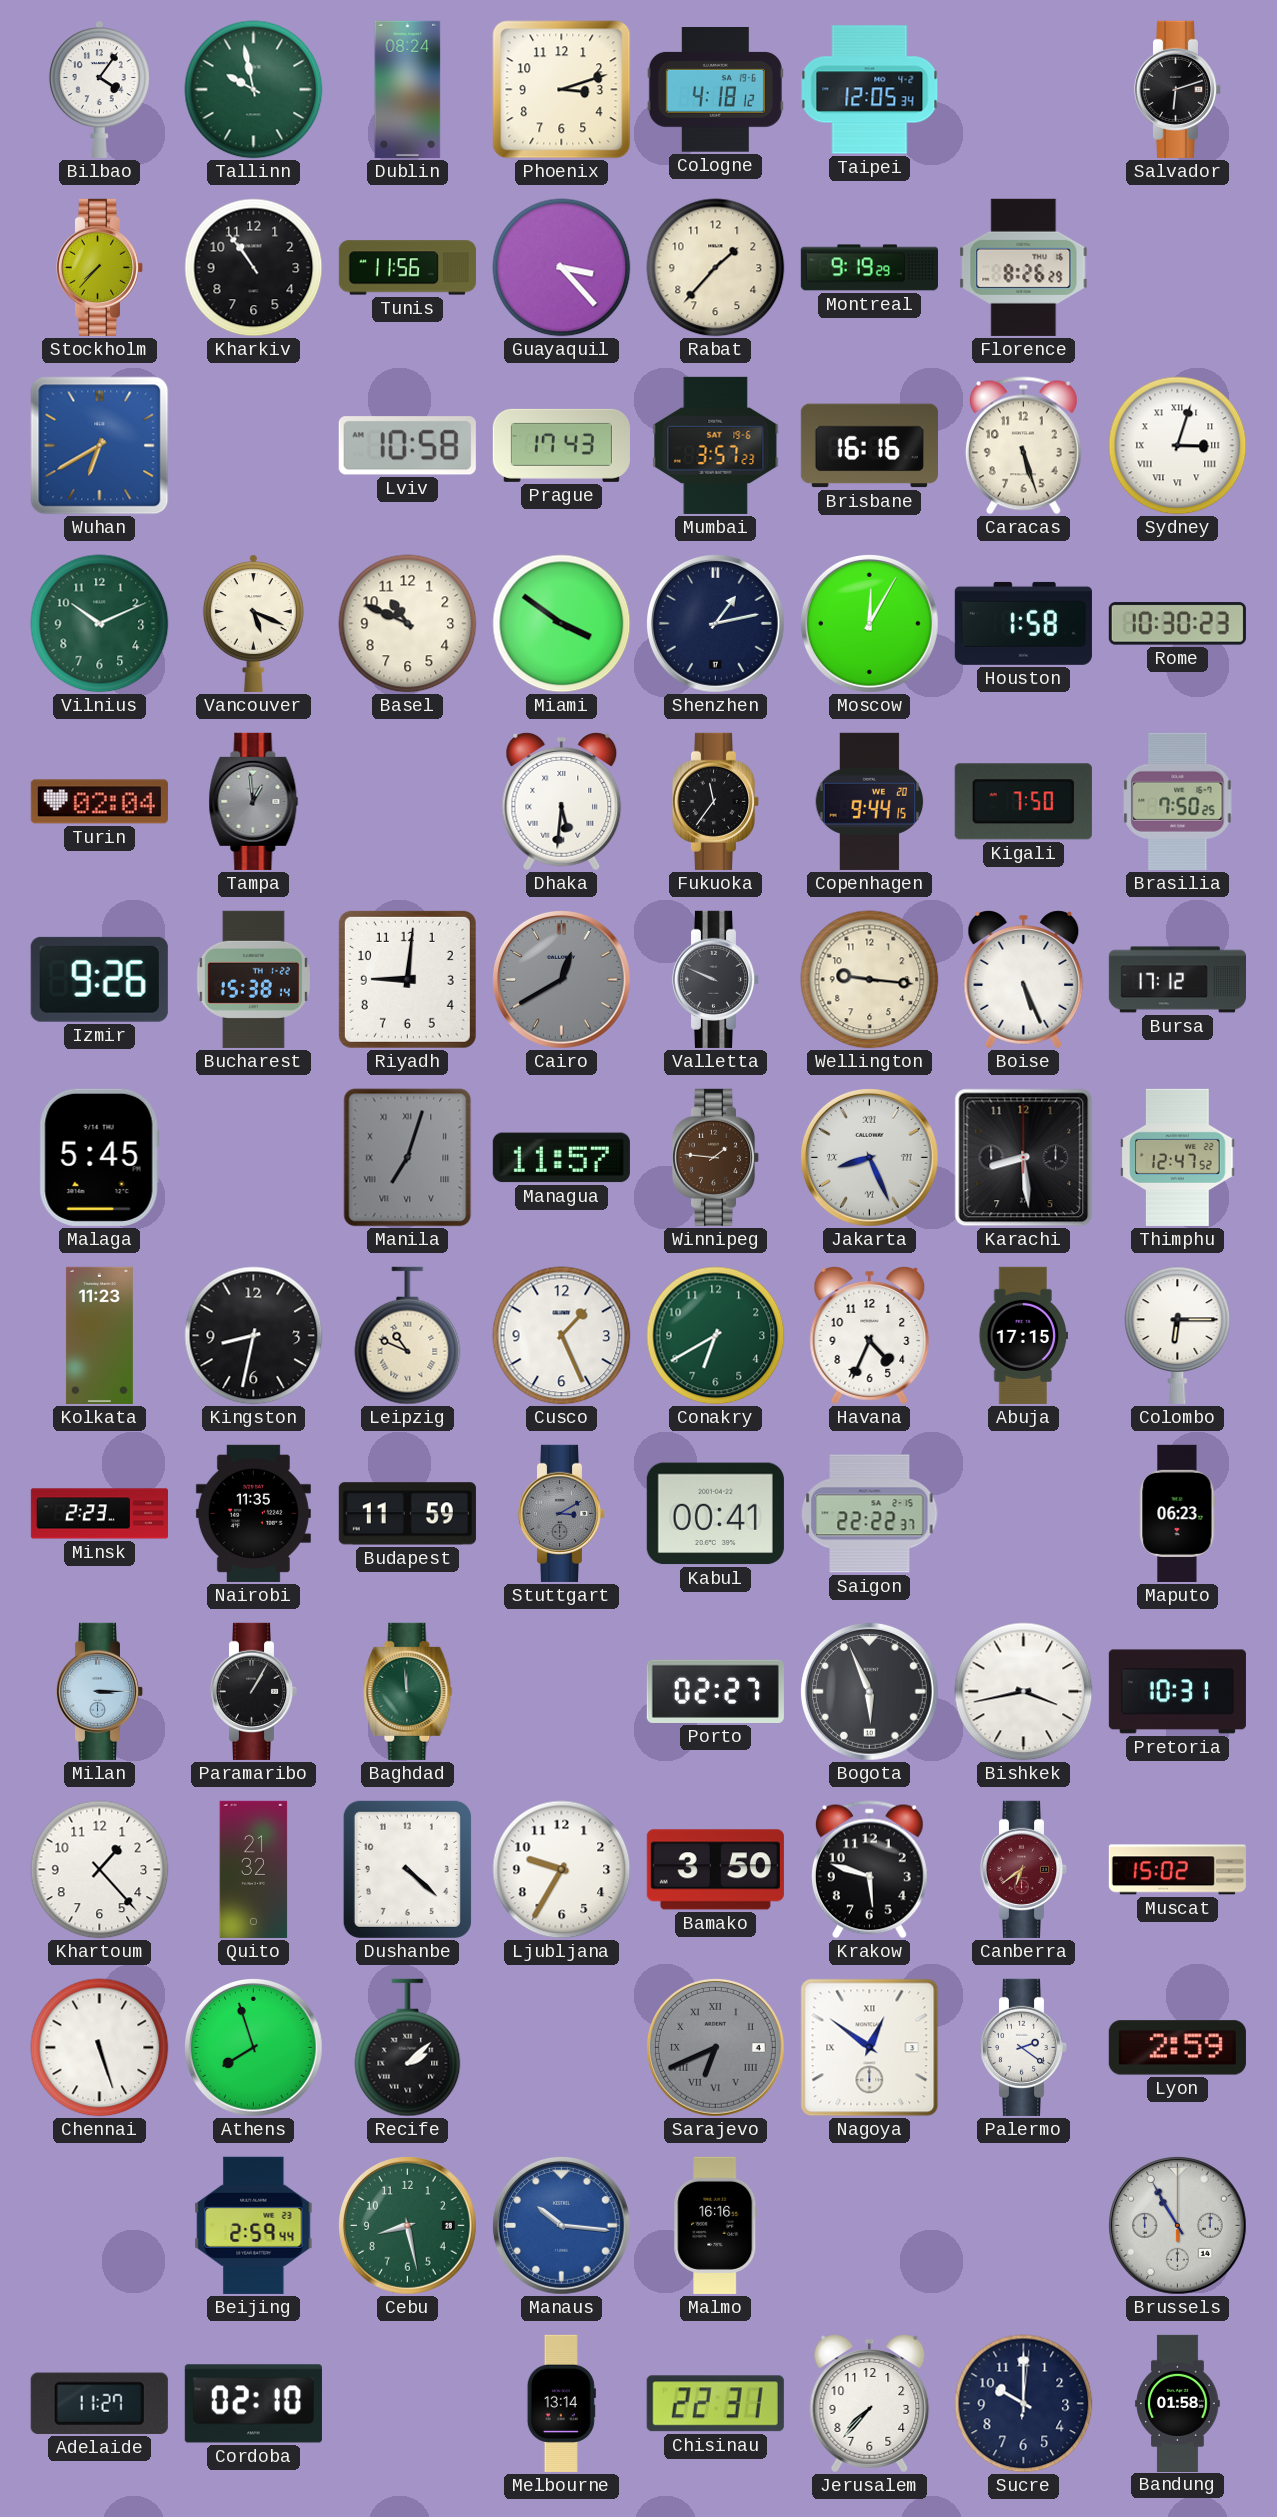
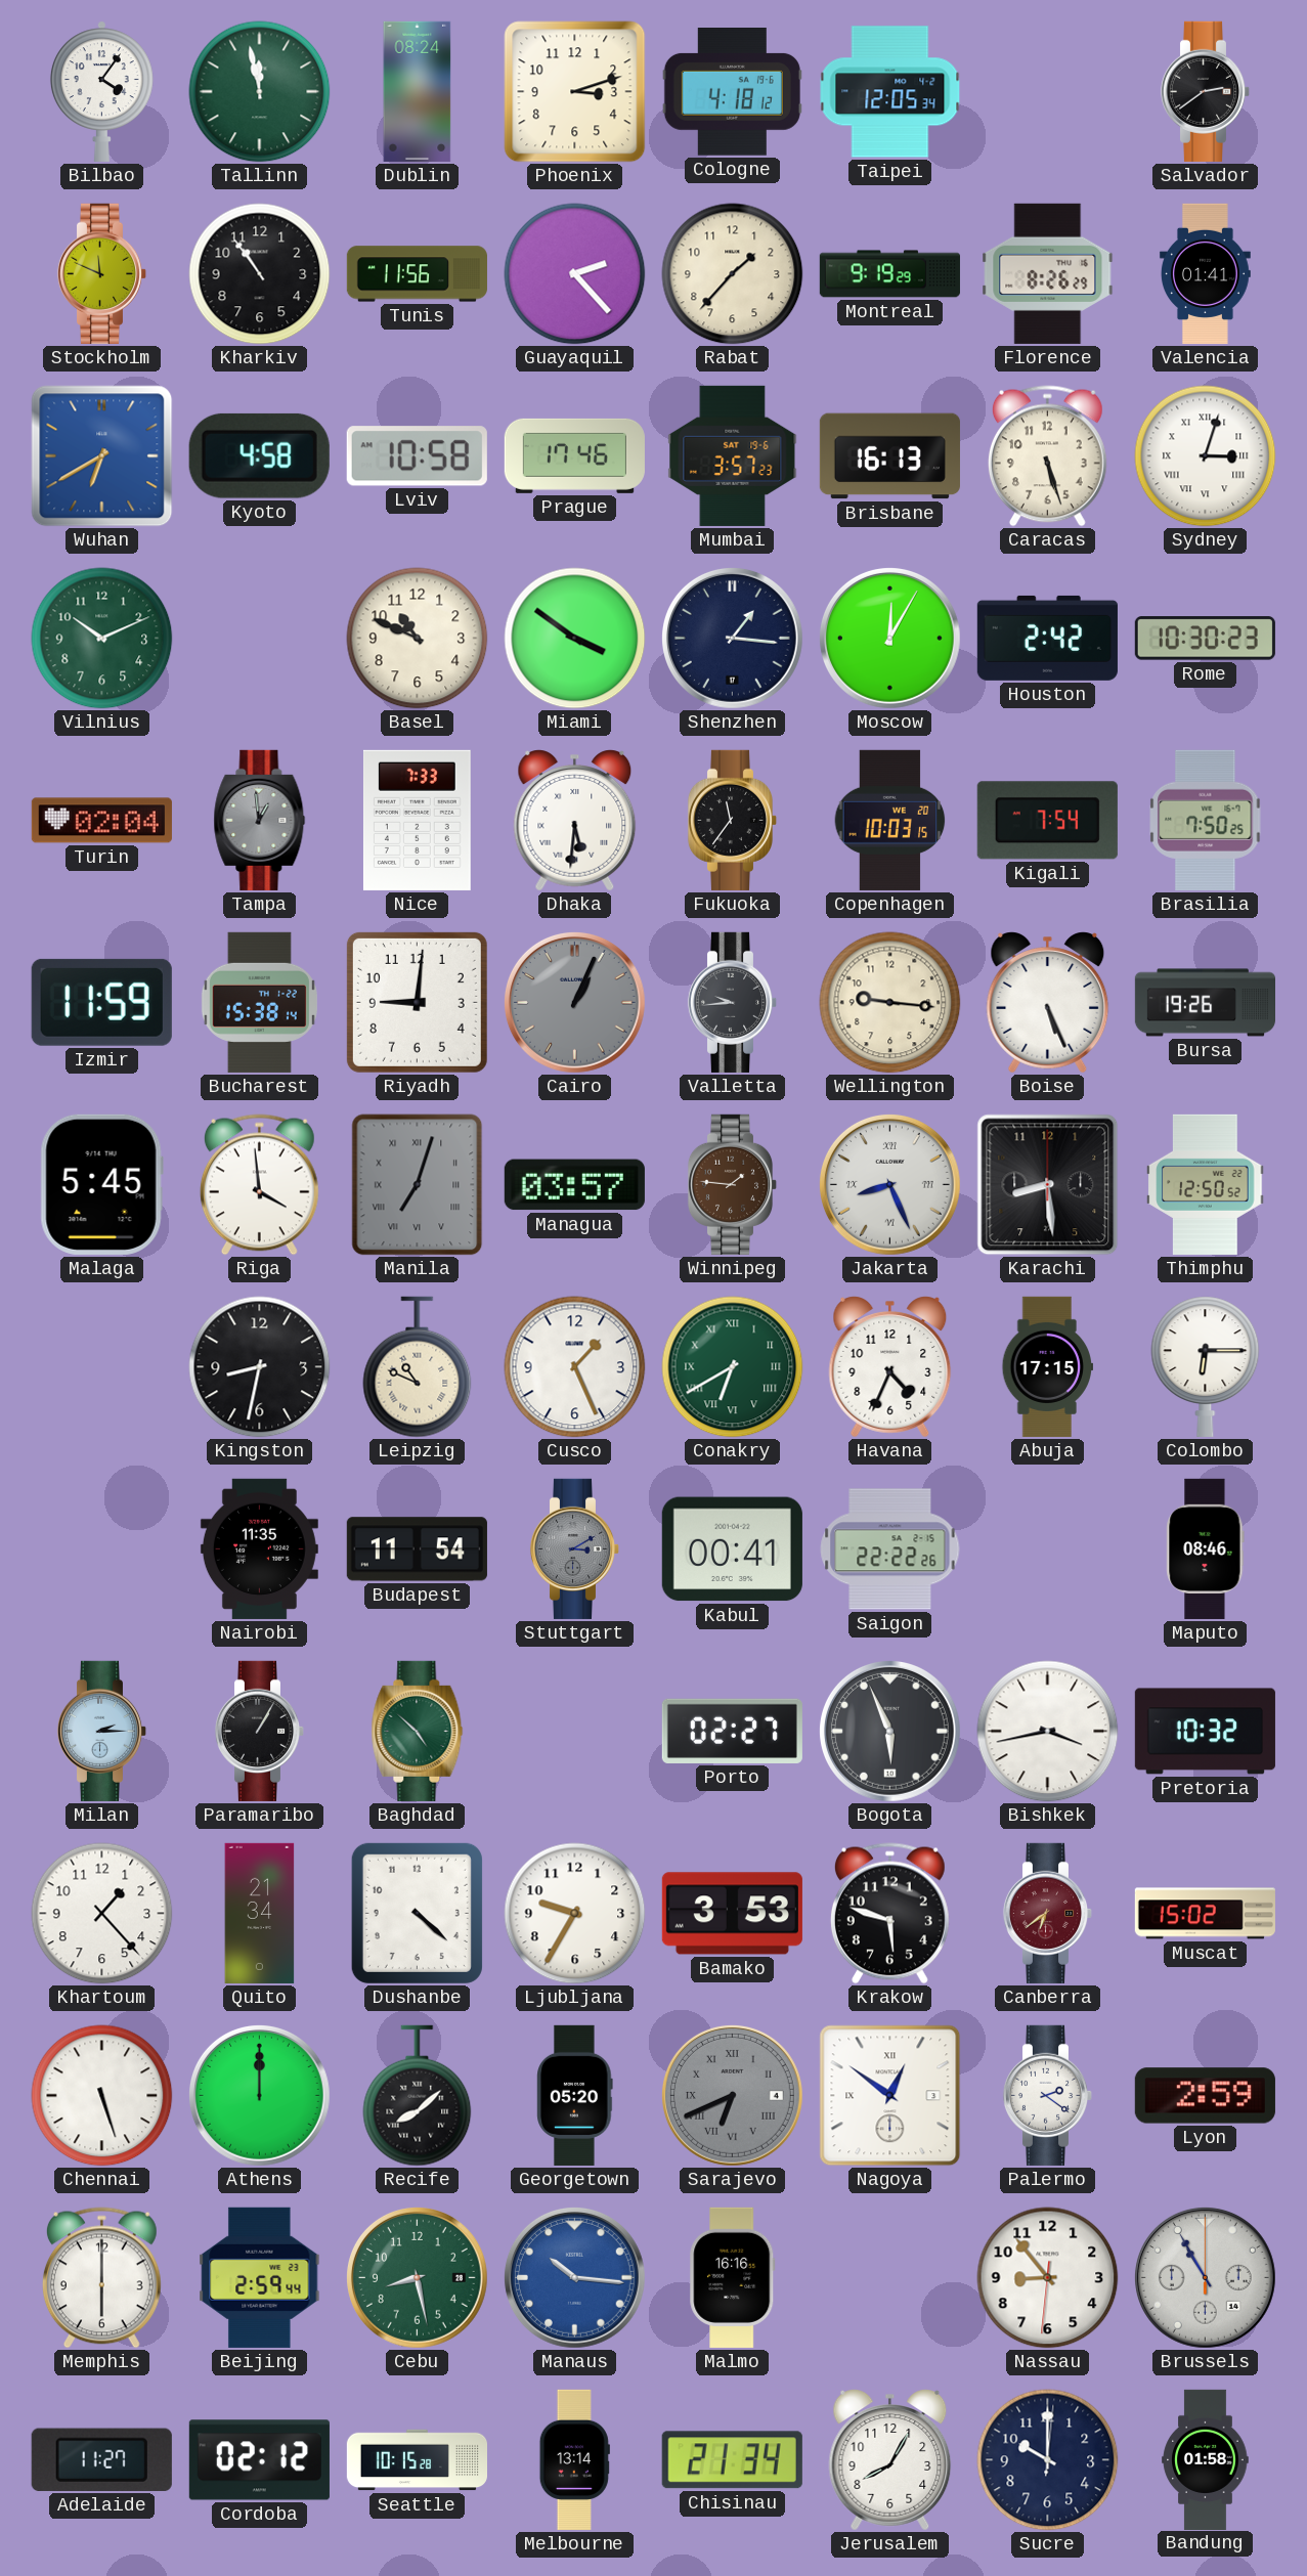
Tallinn: 9:58 -> 11:58
Salvador: 6:12 -> 2:39
Stockholm: 7:37 -> 11:49
Guayaquil: 3:23 -> 2:23
Valencia: none -> 01:41
Kyoto: none -> 4:58
Prague: 17:43 -> 17:46
Brisbane: 16:16 -> 16:13
Vancouver: 5:19 -> none
Shenzhen: 1:13 -> 1:16
Houston: 1:58 -> 2:42
Nice: none -> 7:33
Copenhagen: 9:44 -> 10:03
Kigali: 7:50 -> 7:54
Izmir: 9:26 -> 11:59
Cairo: 12:40 -> 1:04
Valletta: 9:49 -> 9:44
Bursa: 17:12 -> 19:26
Riga: none -> 3:59
Managua: 11:57 -> 03:57
Thimphu: 12:47 -> 12:50
Kolkata: 11:23 -> none
Conakry numerals: Arabic -> Roman
Minsk: 2:23 -> none
Budapest: 11:59 -> 11:54
Saigon: 22:22:37 -> 22:22:26
Maputo: 06:23 -> 08:46
Milan: 3:15 -> 2:15
Baghdad: 11:59 -> 4:52
Pretoria: 10:31 -> 10:32
Quito: 21:32 -> 21:34
Bamako: 3:50 -> 3:53
Athens: 7:57 -> 12:00
Recife: 2:08 -> 8:08
Georgetown: none -> 05:20
Memphis: none -> 6:00
Nassau: none -> 8:53
Cordoba: 02:10 -> 02:12
Seattle: none -> 10:15
Chisinau: 22:31 -> 21:34
Jerusalem: 7:37 -> 8:05
